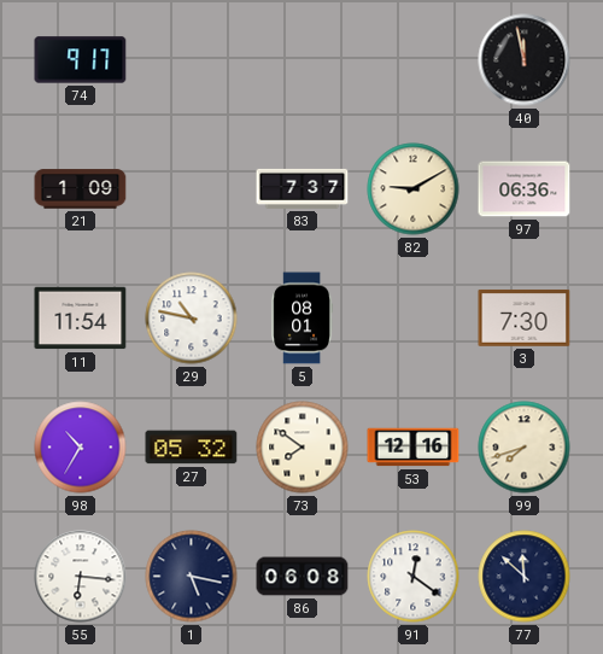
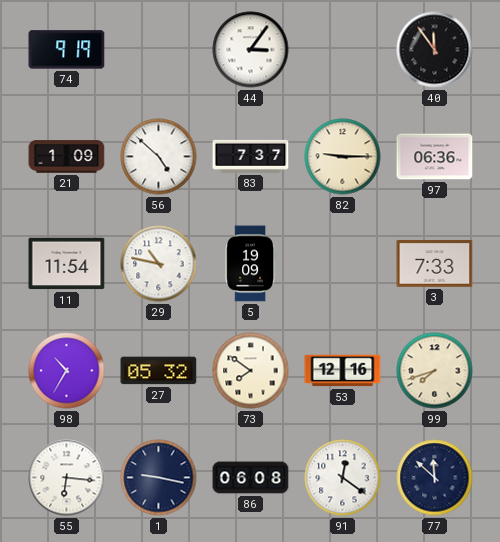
74: 9:17 -> 9:19
44: none -> 3:06
40: 11:58 -> 11:54
56: none -> 4:52
82: 9:10 -> 9:15
5: 08:01 -> 19:09
3: 7:30 -> 7:33
1: 5:17 -> 9:17
